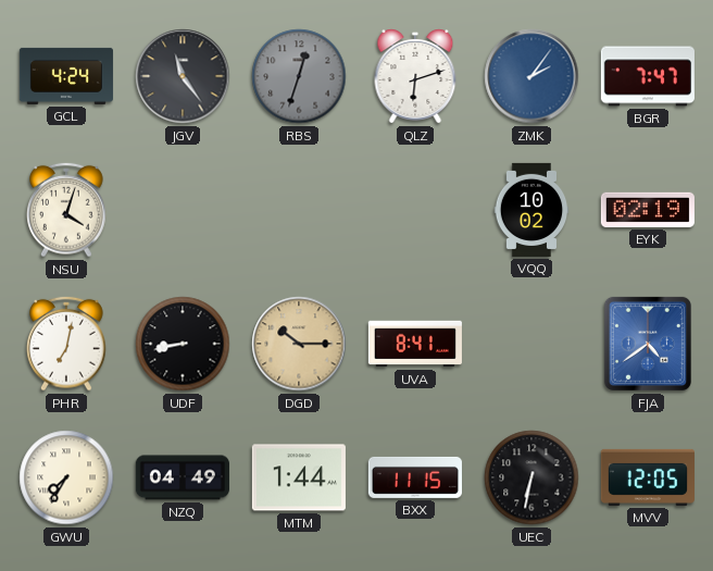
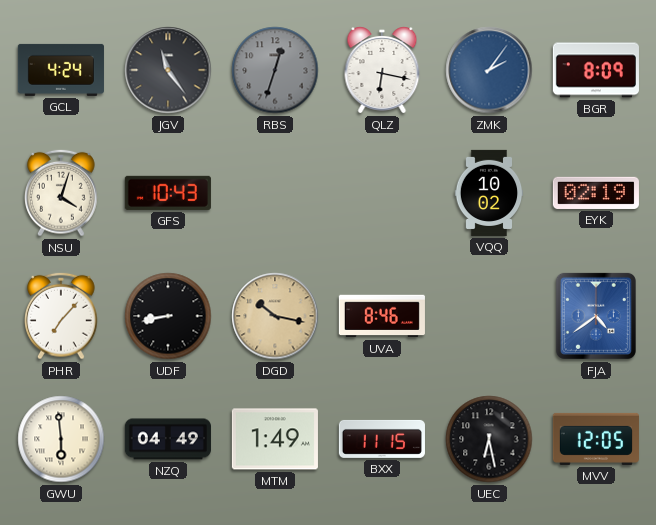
QLZ: 6:12 -> 6:17
BGR: 7:47 -> 8:09
GFS: none -> 10:43
PHR: 7:02 -> 7:07
DGD: 10:15 -> 10:17
UVA: 8:41 -> 8:46
GWU: 7:35 -> 5:59
MTM: 1:44 -> 1:49
UEC: 6:32 -> 6:28
